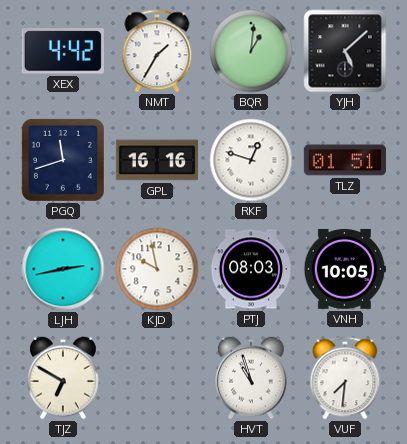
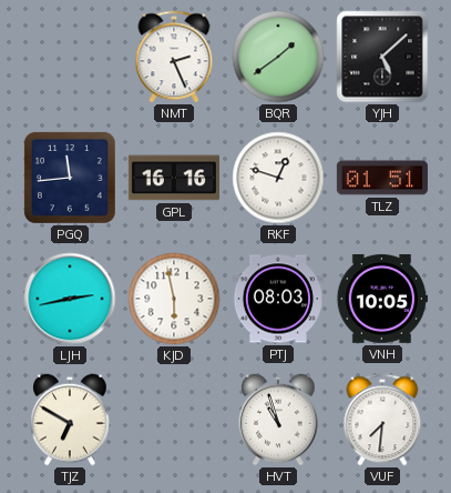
XEX: 4:42 -> none
NMT: 1:35 -> 2:26
BQR: 1:01 -> 1:39
PGQ: 11:42 -> 11:44
KJD: 9:58 -> 5:58
